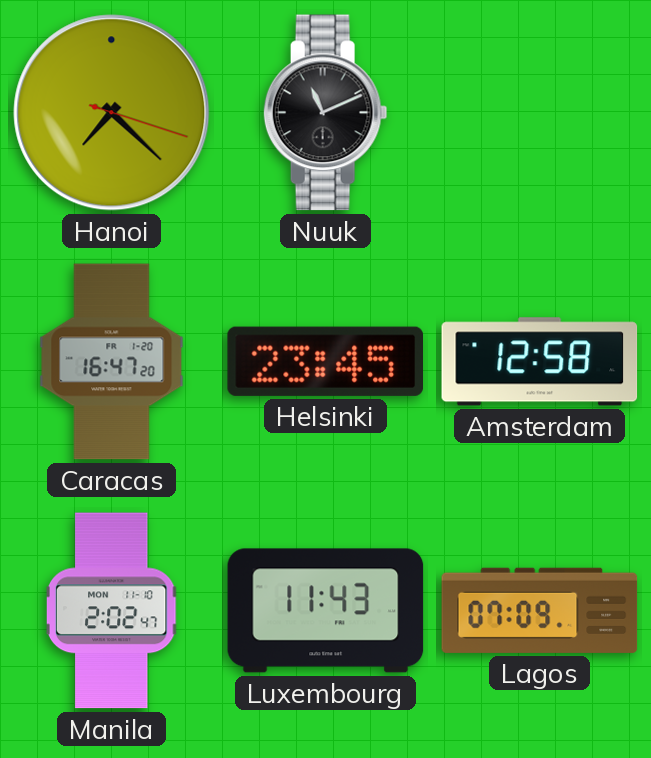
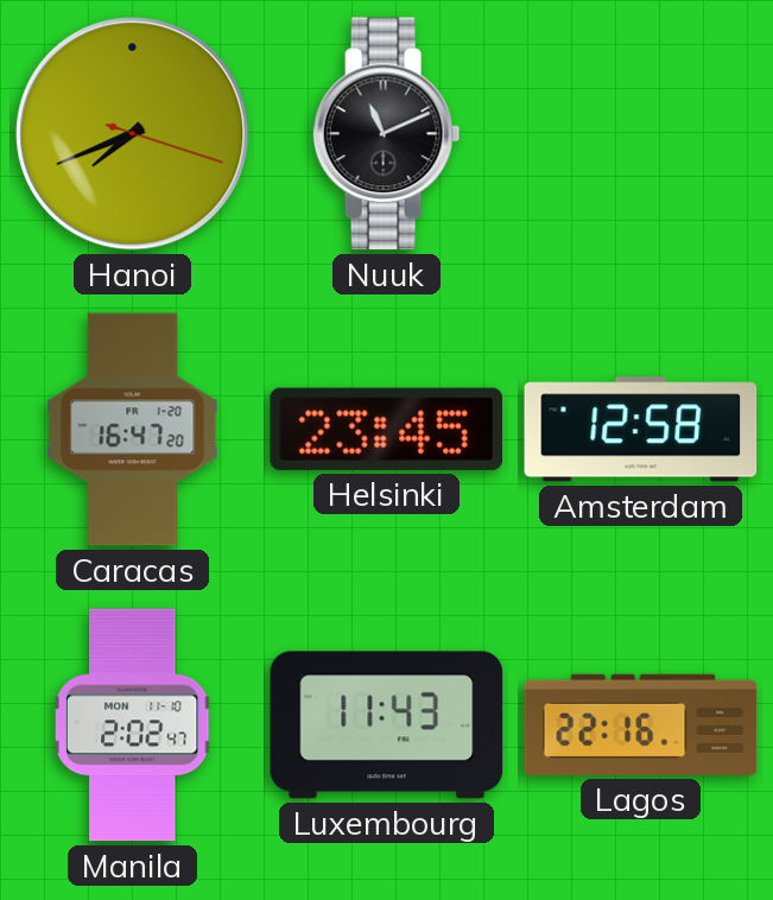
Hanoi: 7:22 -> 7:41
Lagos: 07:09 -> 22:16
